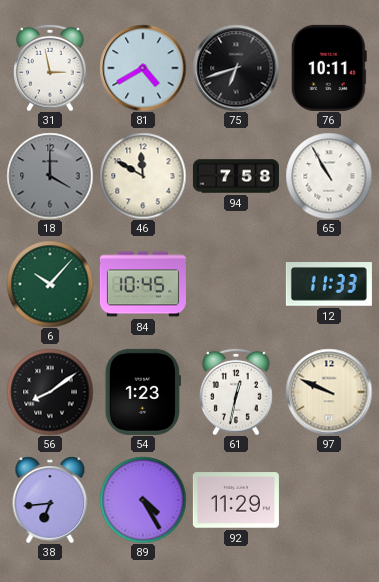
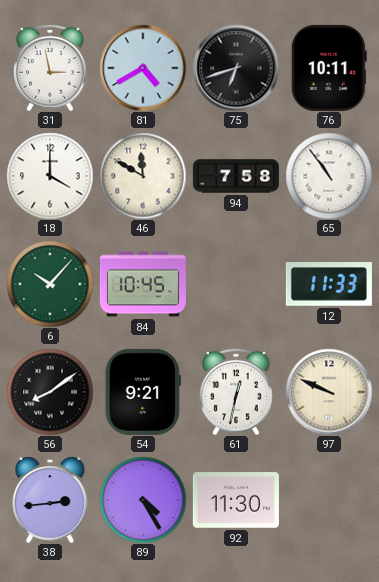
18 dial: grey -> white
65: 10:55 -> 10:54
54: 1:23 -> 9:21
38: 6:44 -> 2:44
92: 11:29 -> 11:30
